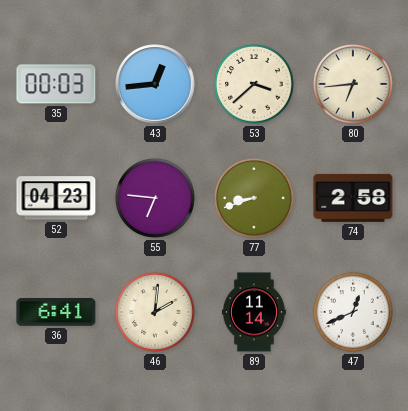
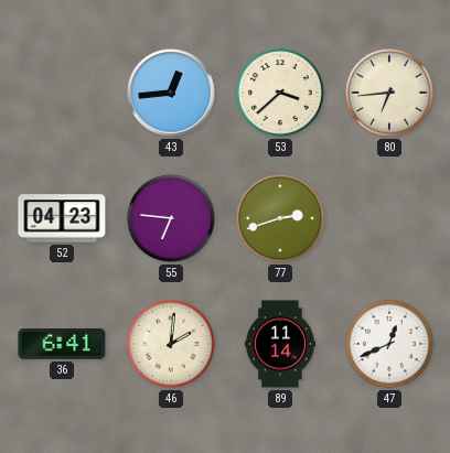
35: 00:03 -> none
77: 8:42 -> 2:42
74: 2:58 -> none
